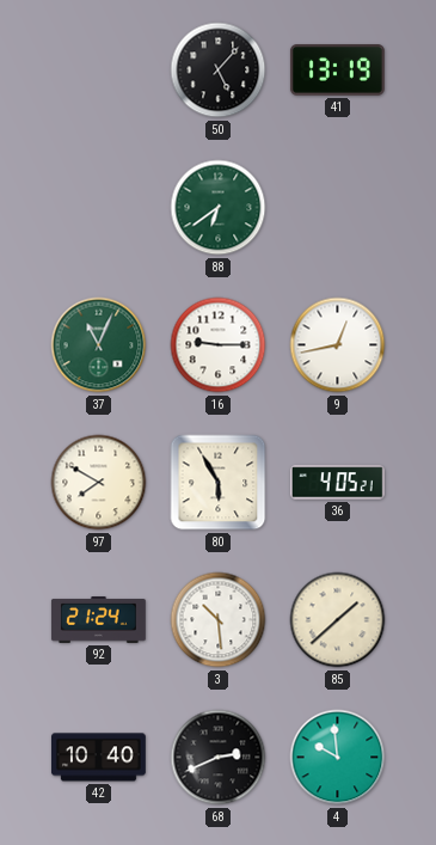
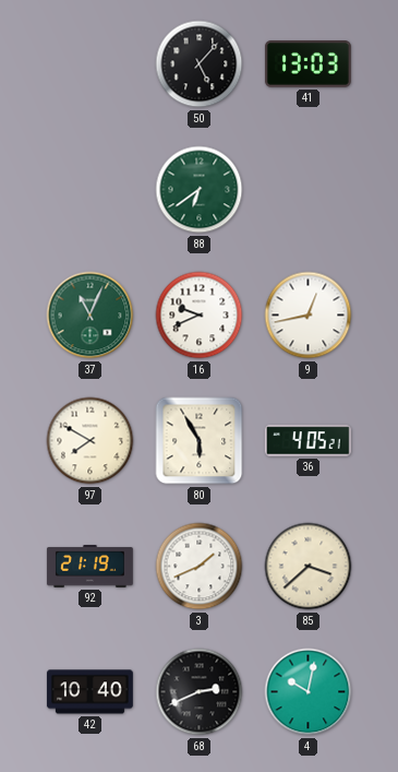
41: 13:19 -> 13:03
16: 9:15 -> 9:41
92: 21:24 -> 21:19
3: 10:29 -> 1:41
85: 1:38 -> 3:38
4: 9:59 -> 10:02
